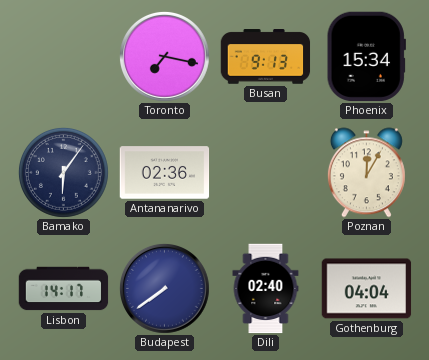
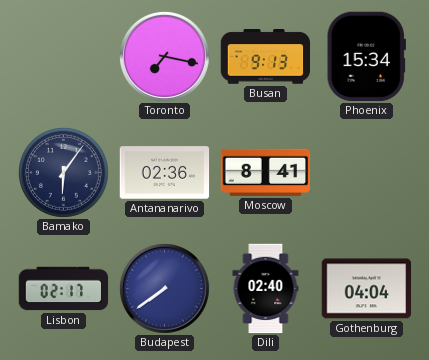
Moscow: none -> 8:41
Poznan: 12:05 -> none
Lisbon: 14:17 -> 02:17
